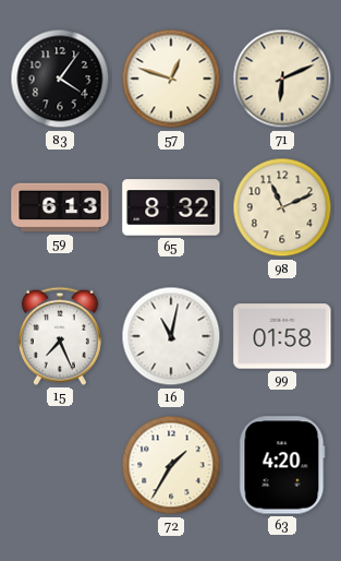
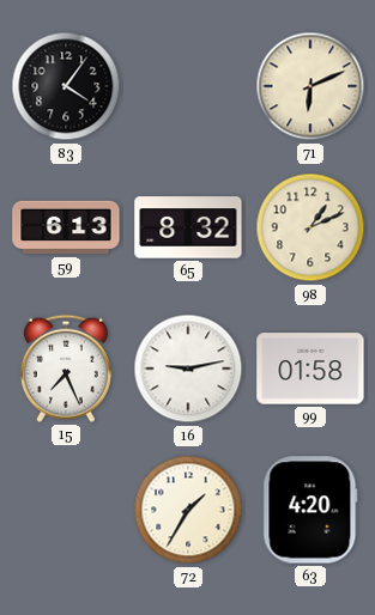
57: 12:48 -> none
98: 11:11 -> 1:11
16: 11:02 -> 9:13
